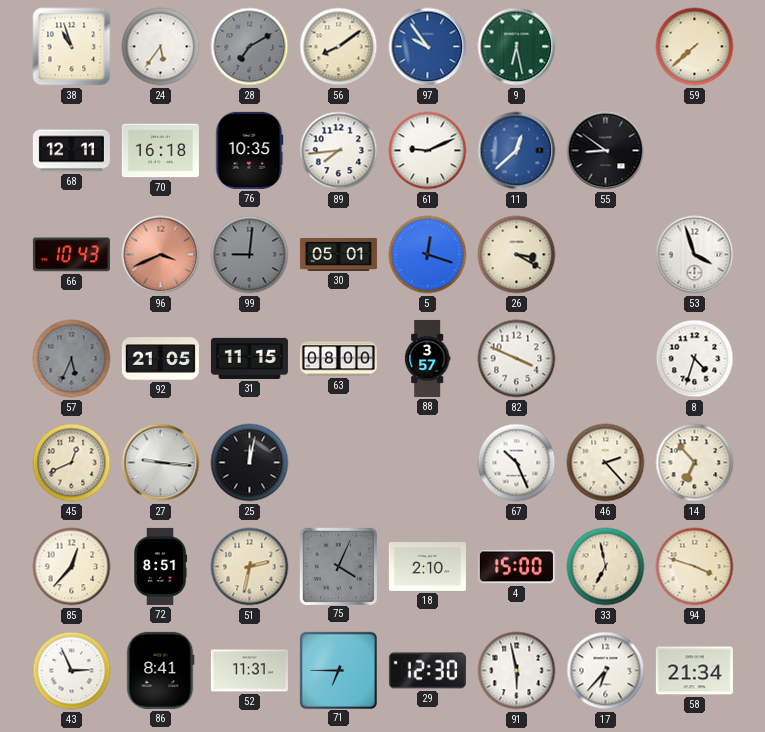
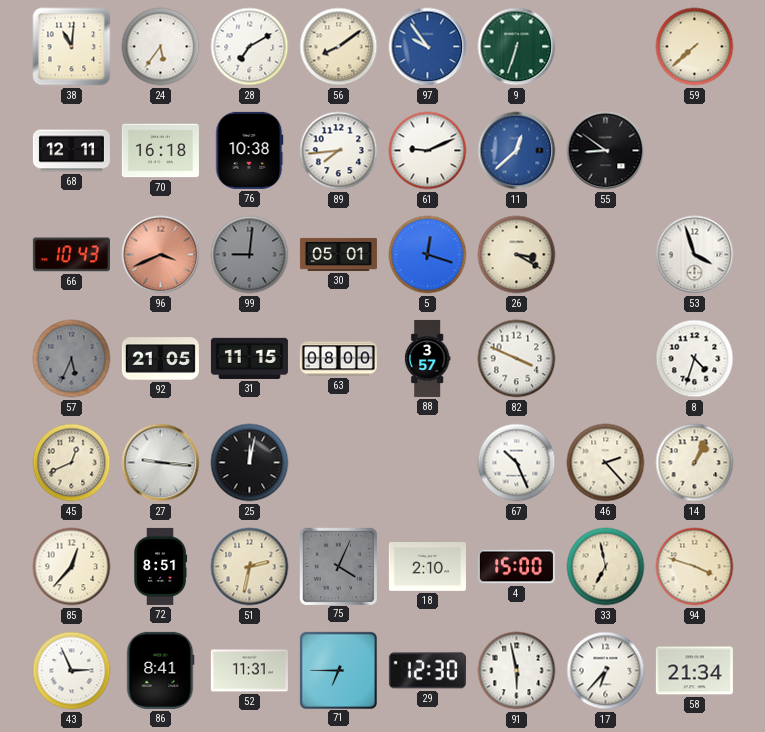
38: 10:57 -> 11:01
28 dial: grey -> white
9: 6:28 -> 6:33
76: 10:35 -> 10:38
14: 6:53 -> 1:04
